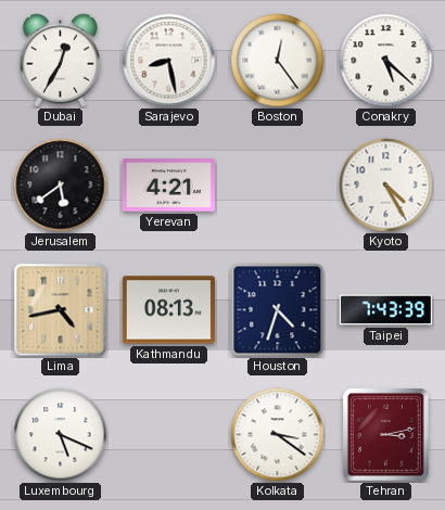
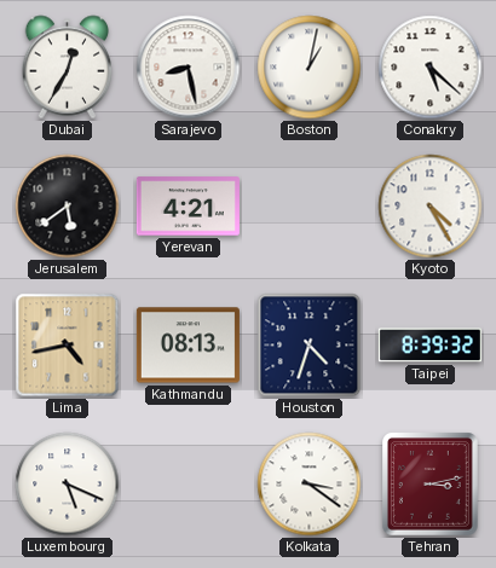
Boston: 12:24 -> 1:02
Taipei: 7:43 -> 8:39
